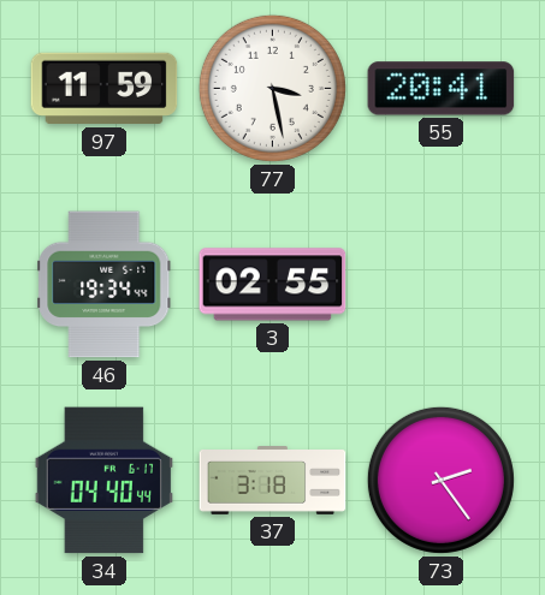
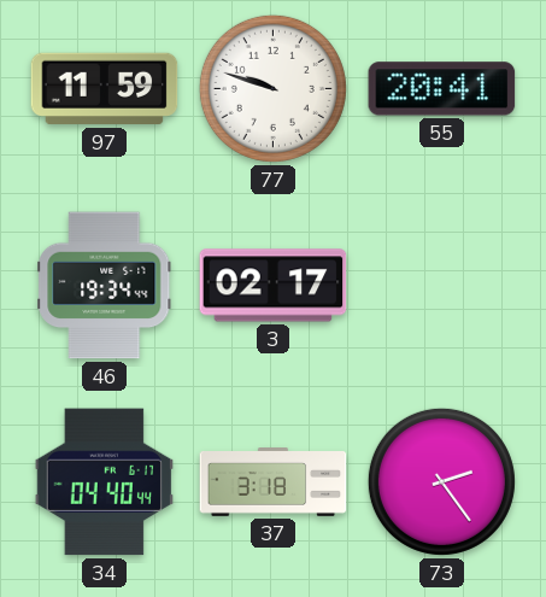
77: 3:28 -> 9:48
3: 02:55 -> 02:17
